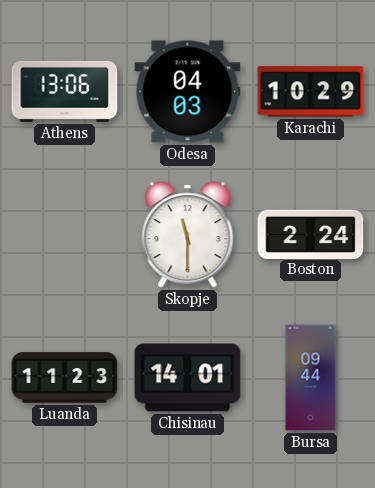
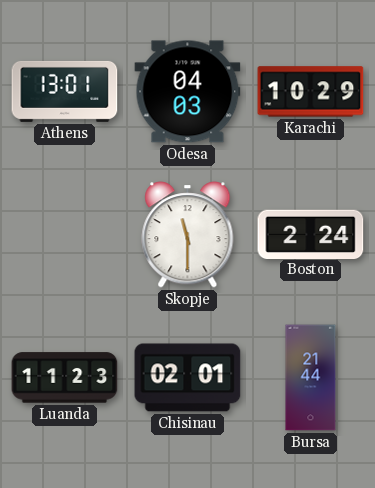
Athens: 13:06 -> 13:01
Chisinau: 14:01 -> 02:01
Bursa: 09:44 -> 21:44
